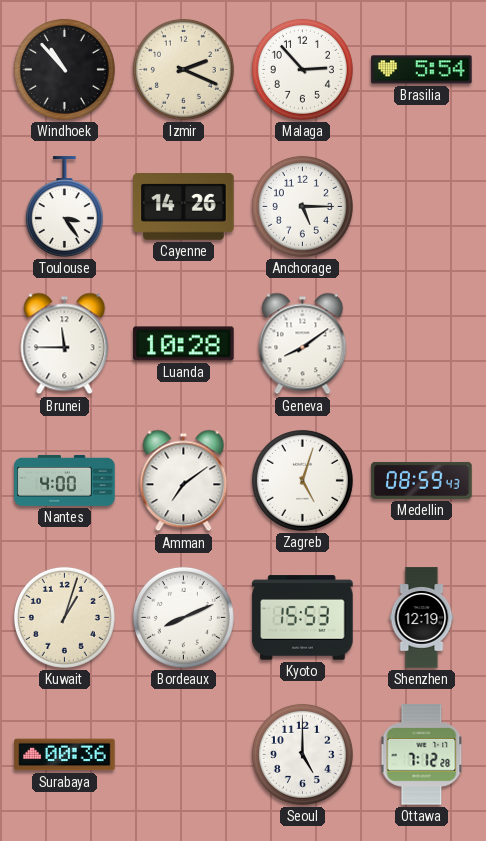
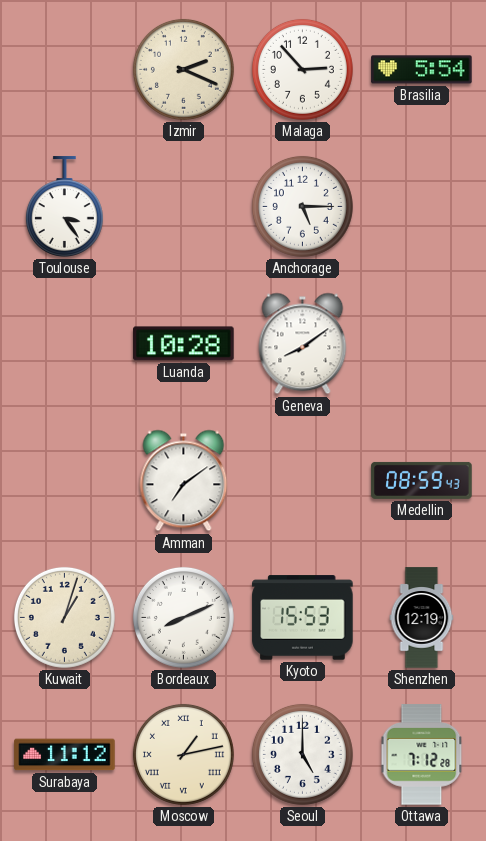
Windhoek: 10:53 -> none
Cayenne: 14:26 -> none
Brunei: 11:45 -> none
Nantes: 4:00 -> none
Zagreb: 5:03 -> none
Surabaya: 00:36 -> 11:12
Moscow: none -> 1:13
